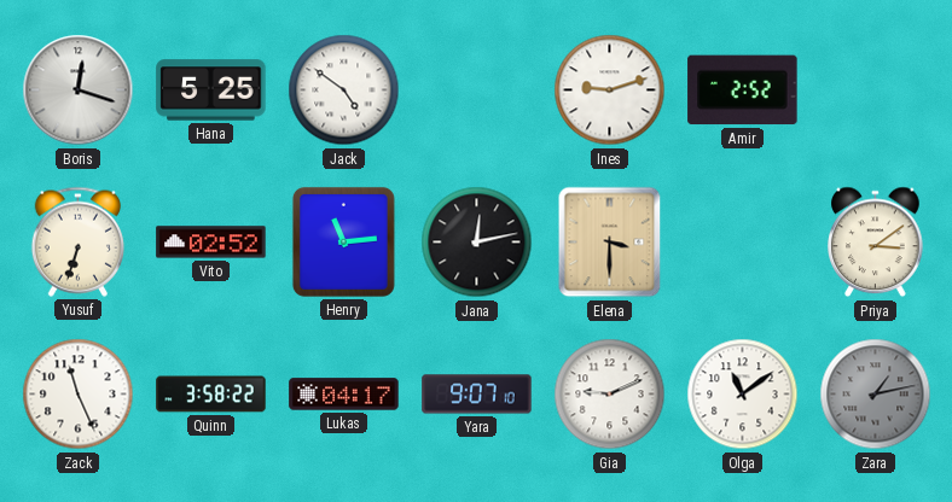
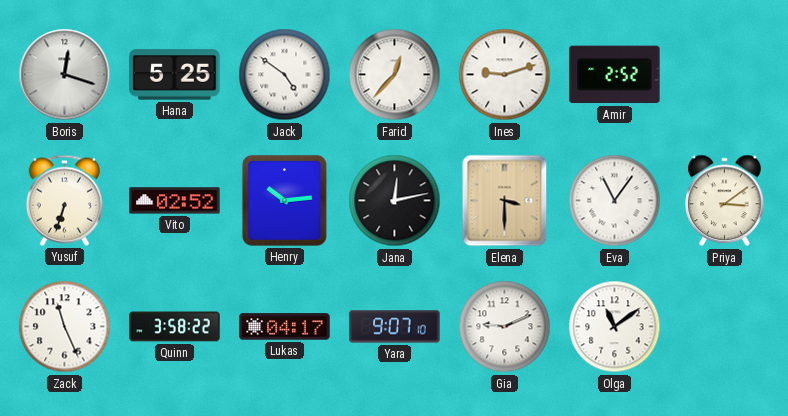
Farid: none -> 12:37
Henry: 11:14 -> 10:14
Eva: none -> 11:06
Zara: 1:13 -> none
